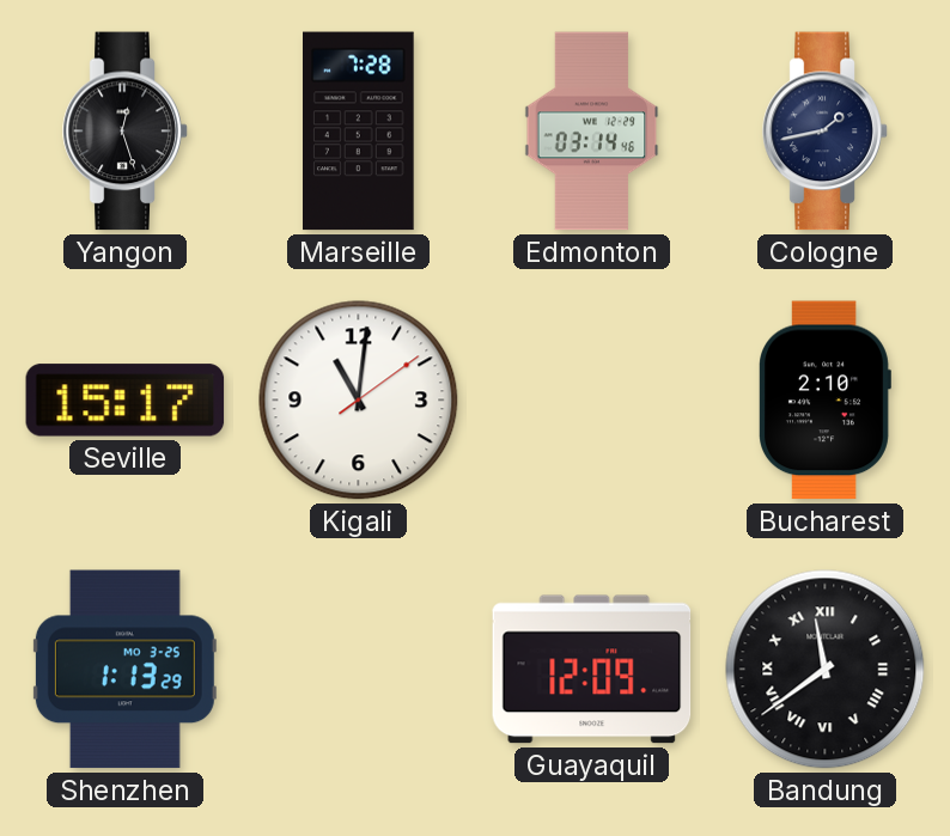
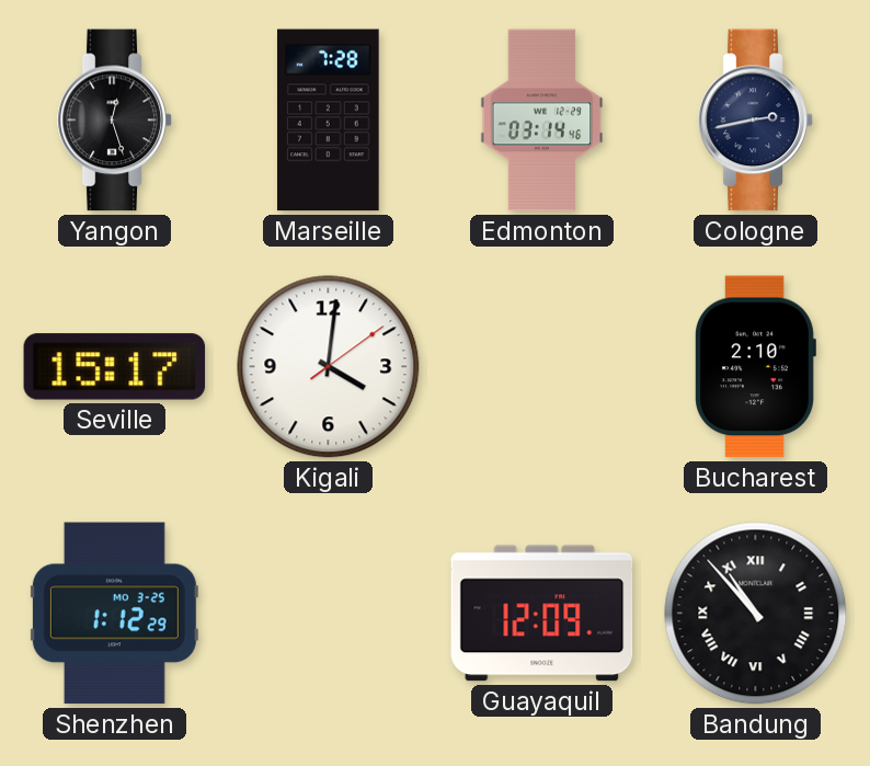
Cologne: 1:43 -> 2:43
Kigali: 11:01 -> 4:01
Shenzhen: 1:13 -> 1:12
Bandung: 11:39 -> 10:53
